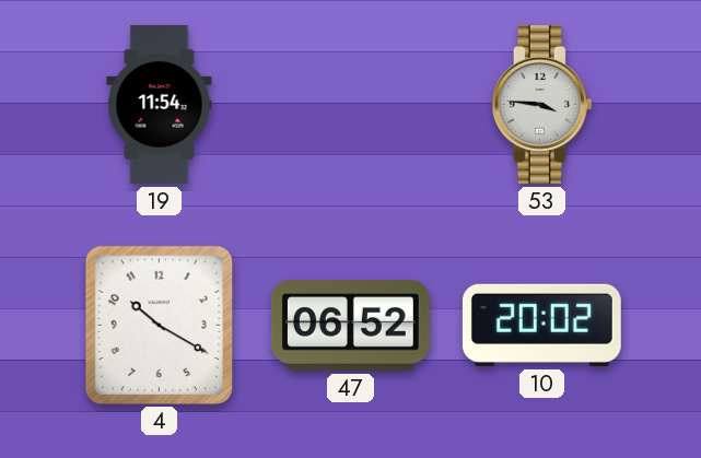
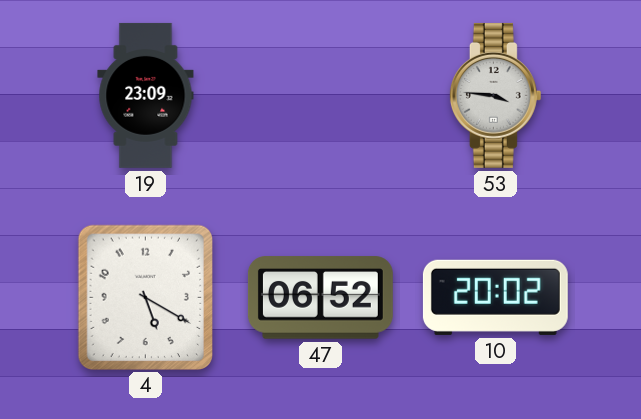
19: 11:54 -> 23:09
4: 10:20 -> 5:20
